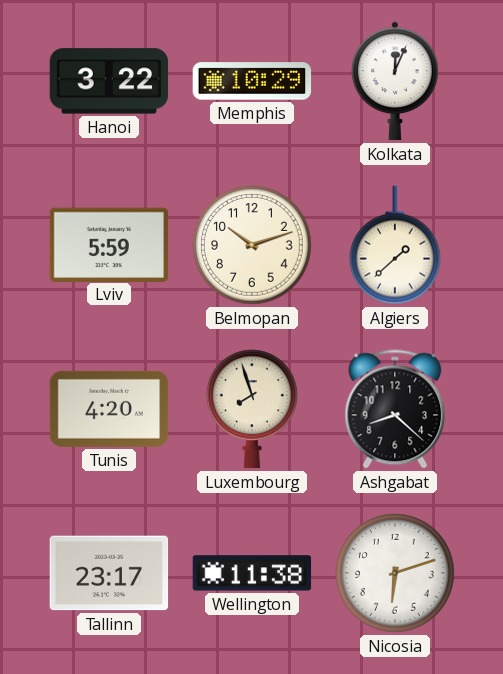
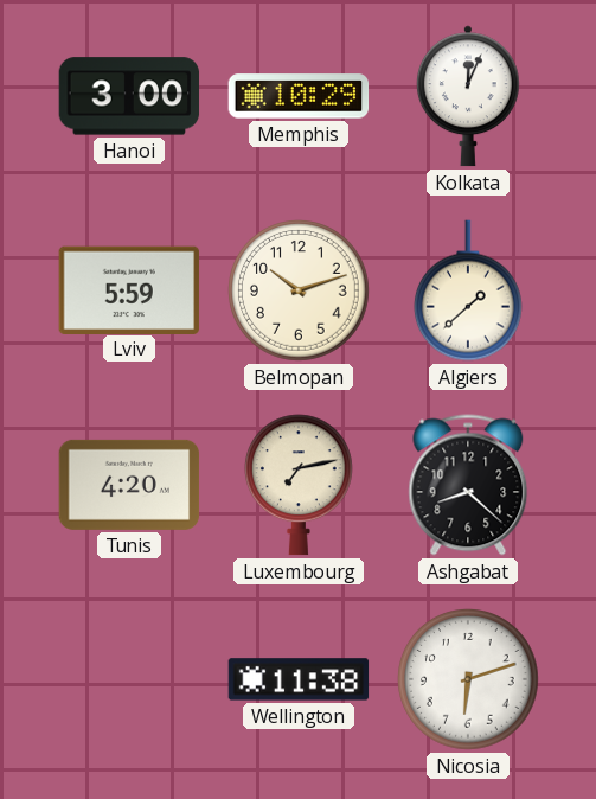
Hanoi: 3:22 -> 3:00
Luxembourg: 7:57 -> 7:13
Tallinn: 23:17 -> none
